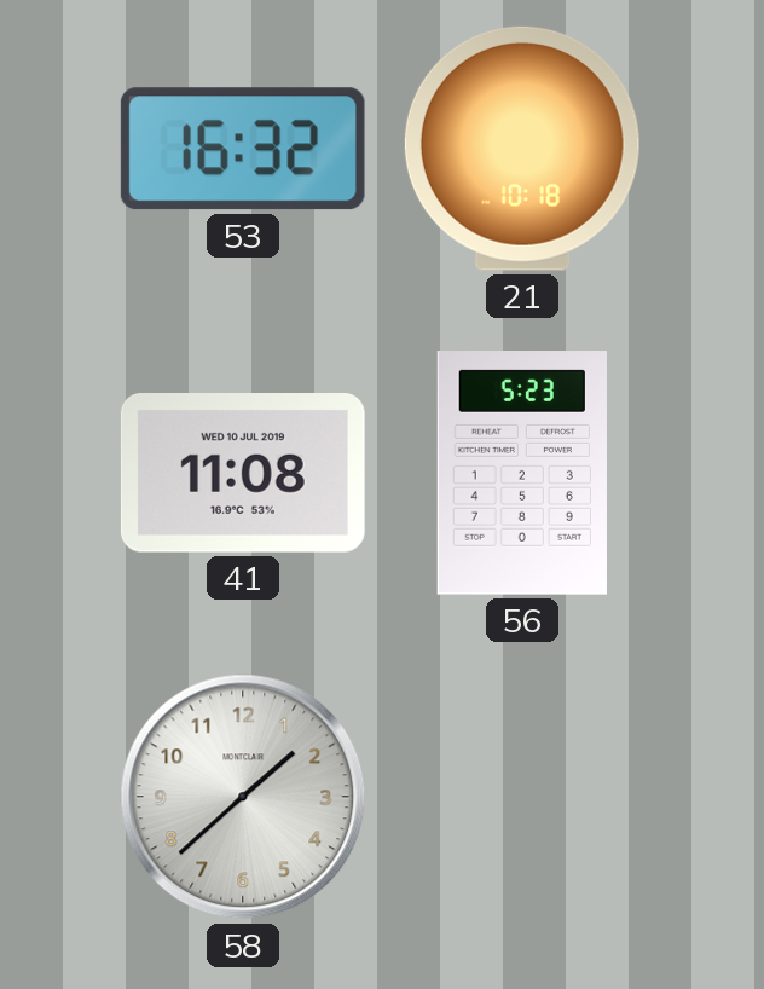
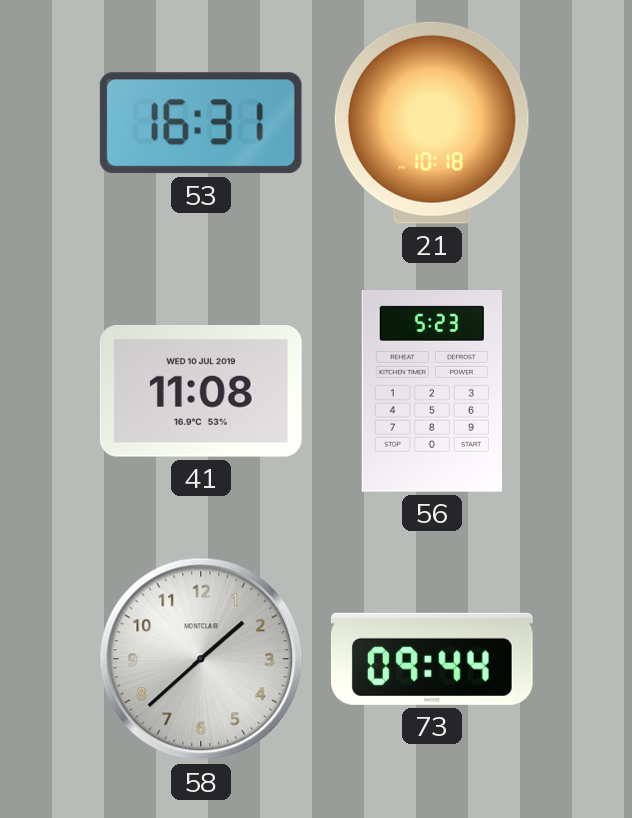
53: 16:32 -> 16:31
73: none -> 09:44
